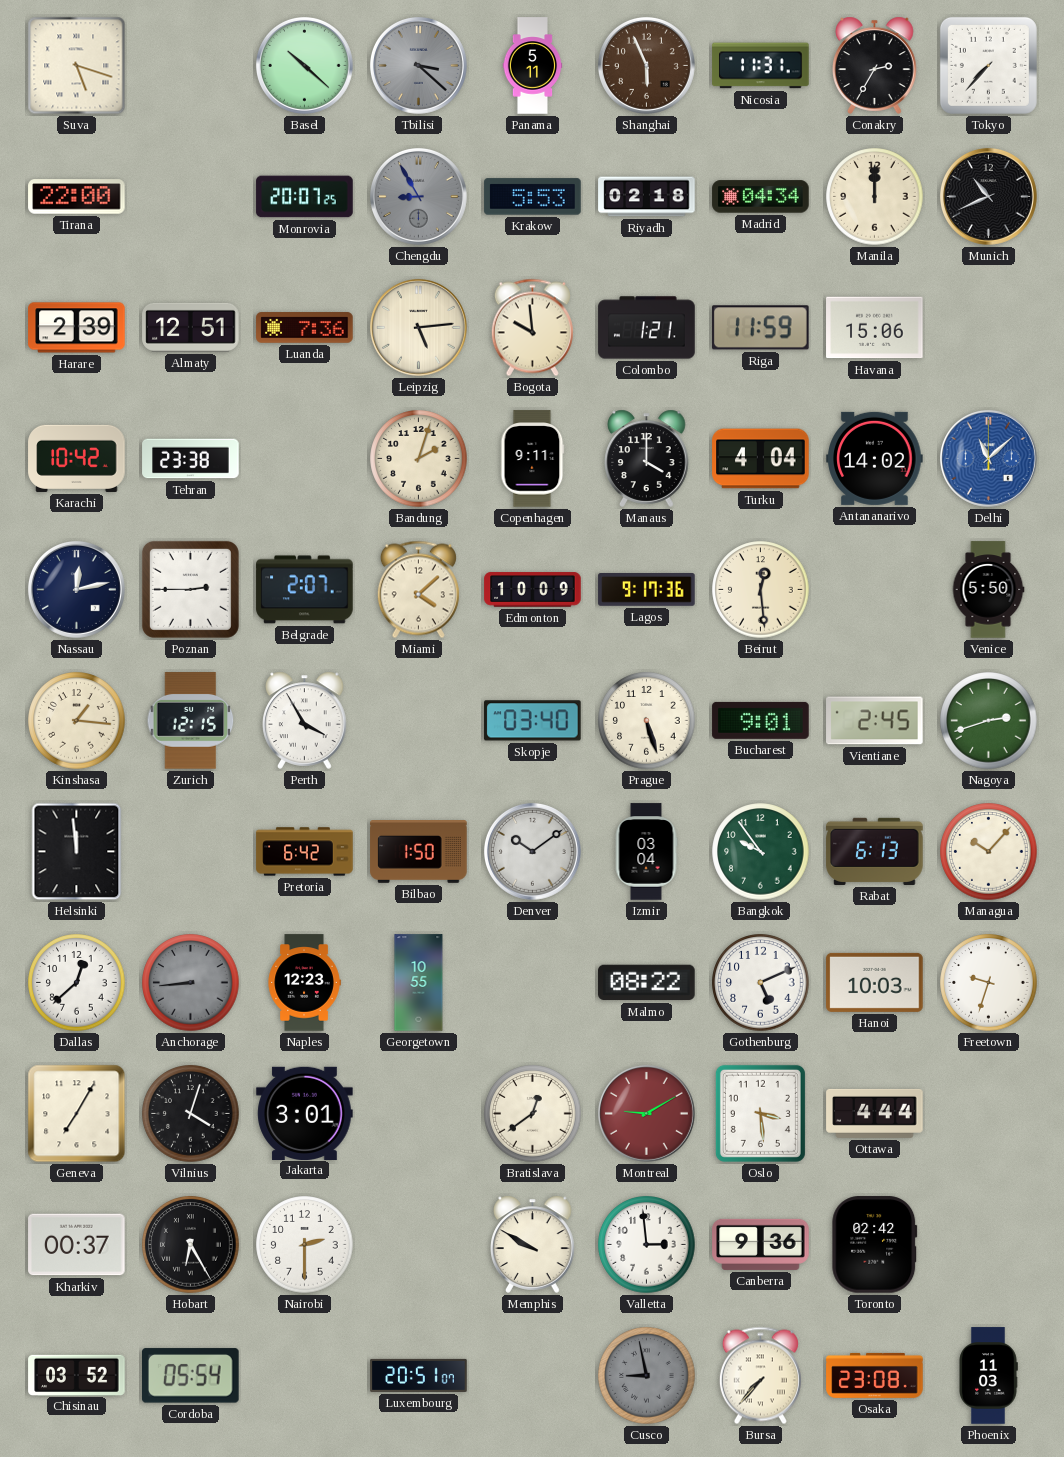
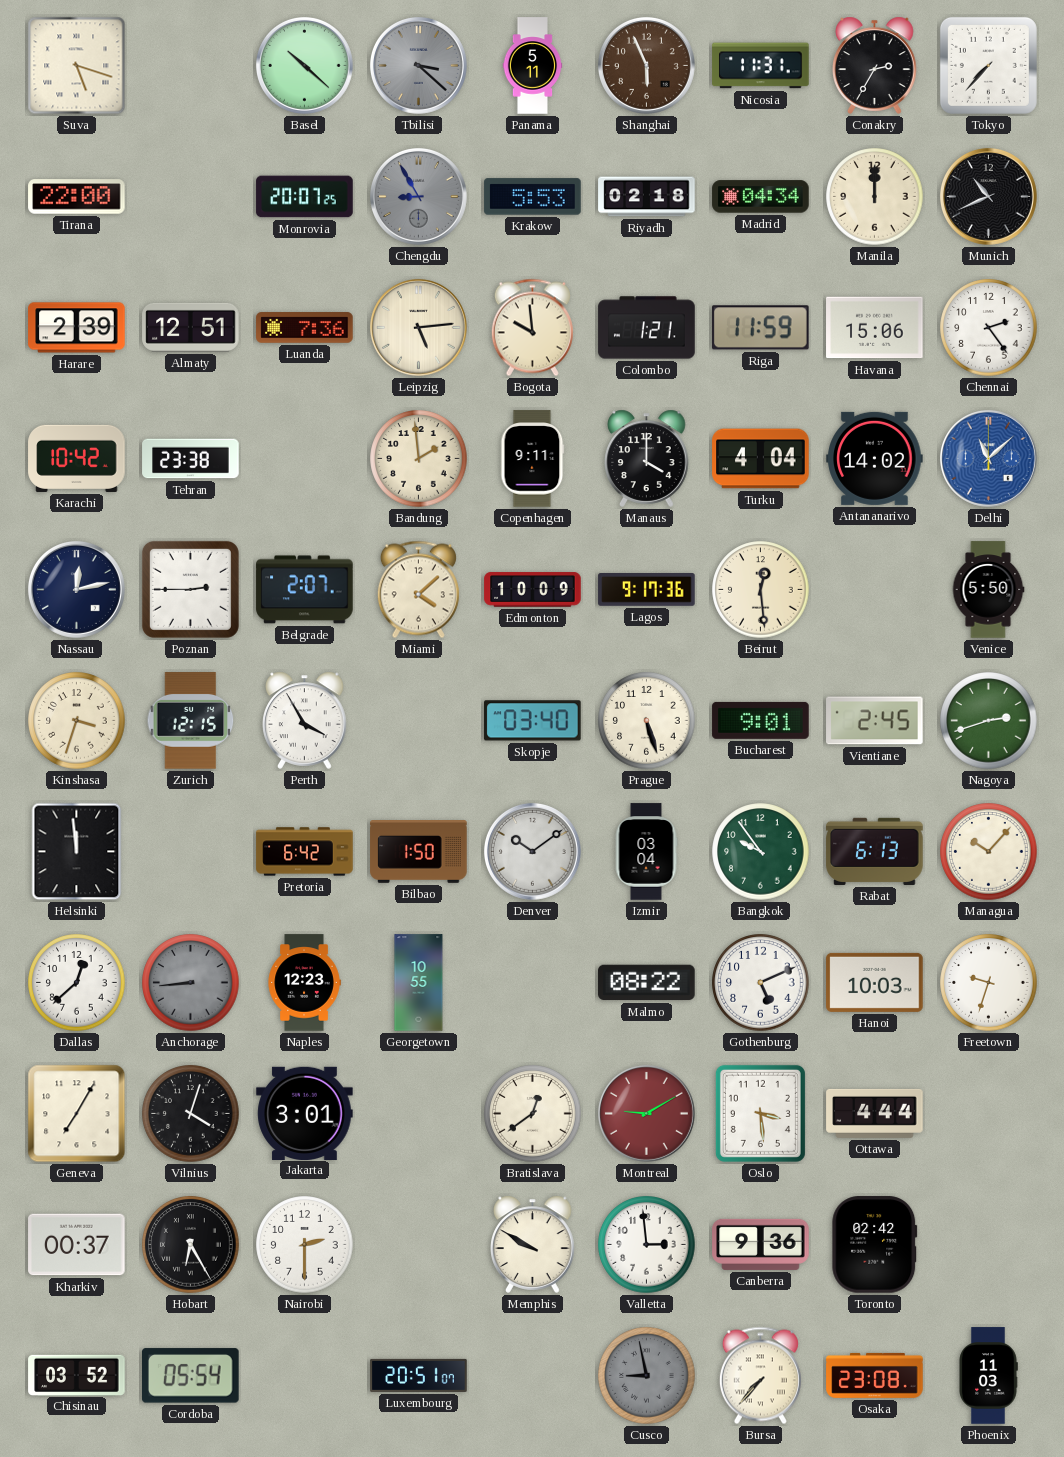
Chennai: none -> 2:24
Bandung: 2:03 -> 1:59
Kinshasa: 1:16 -> 3:33
